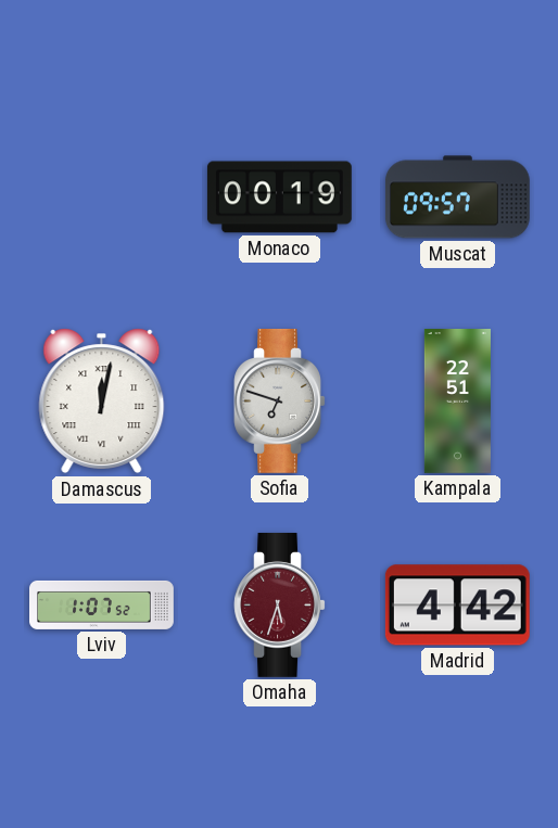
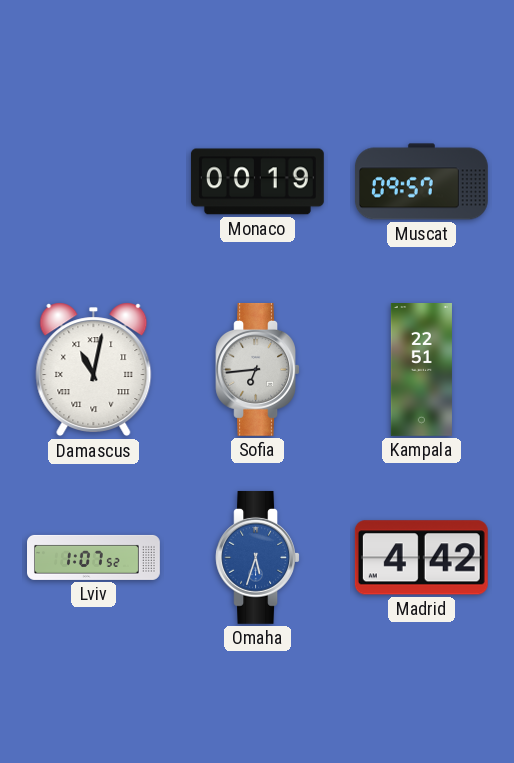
Damascus: 12:02 -> 11:02
Sofia: 6:48 -> 6:44
Omaha dial: burgundy -> blue
